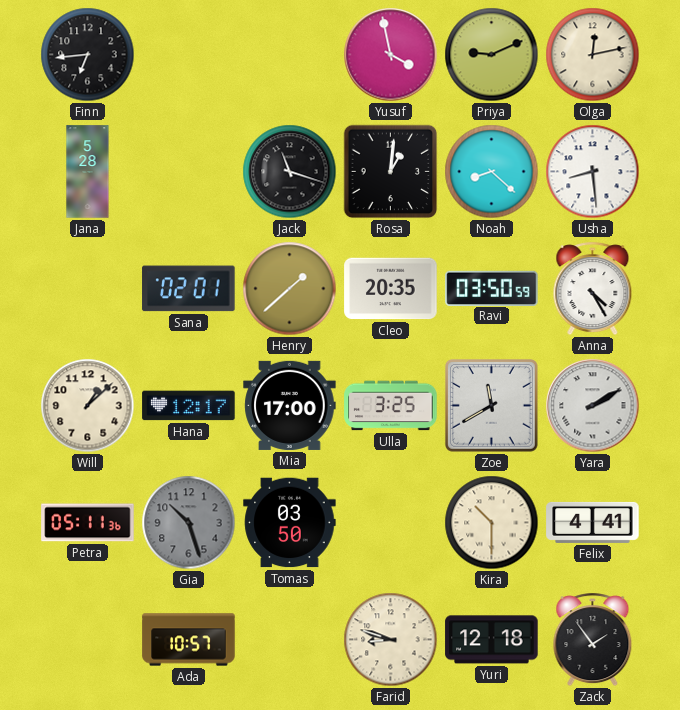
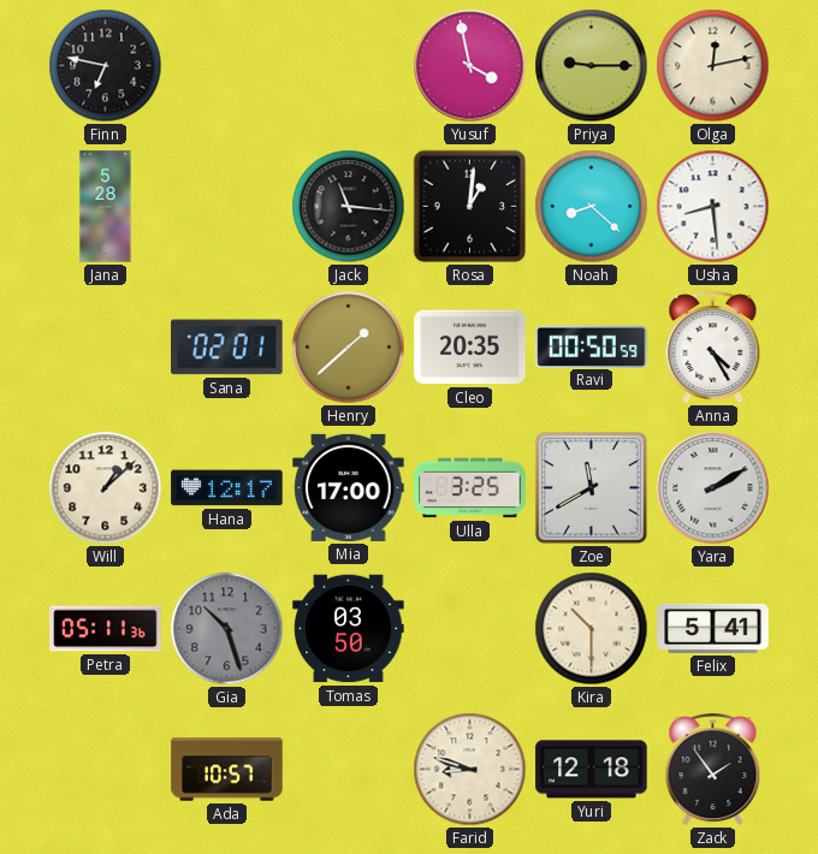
Finn: 6:44 -> 6:47
Priya: 9:11 -> 9:15
Jack: 11:18 -> 11:16
Ravi: 03:50 -> 00:50
Felix: 4:41 -> 5:41
